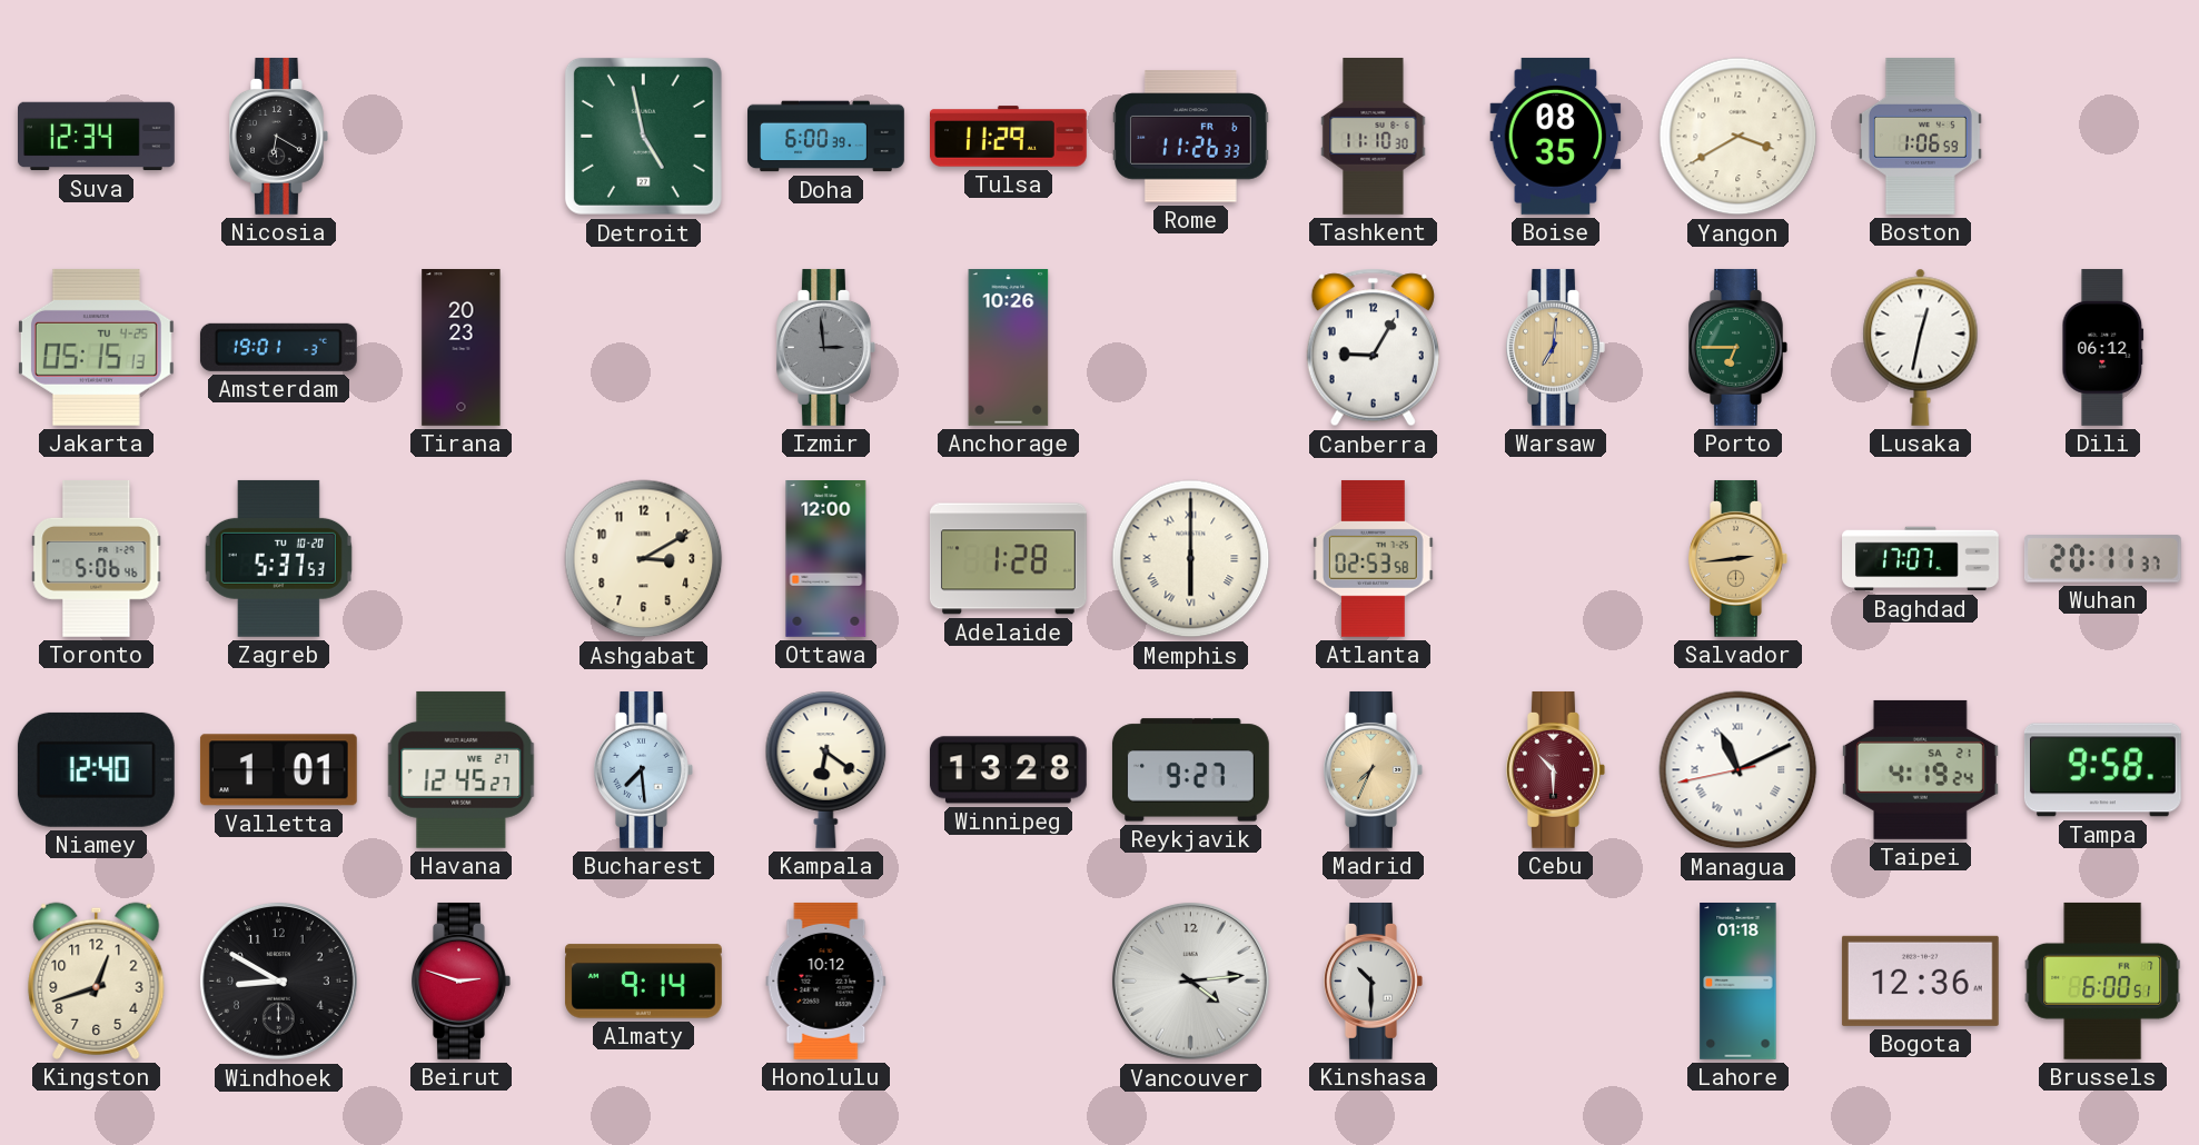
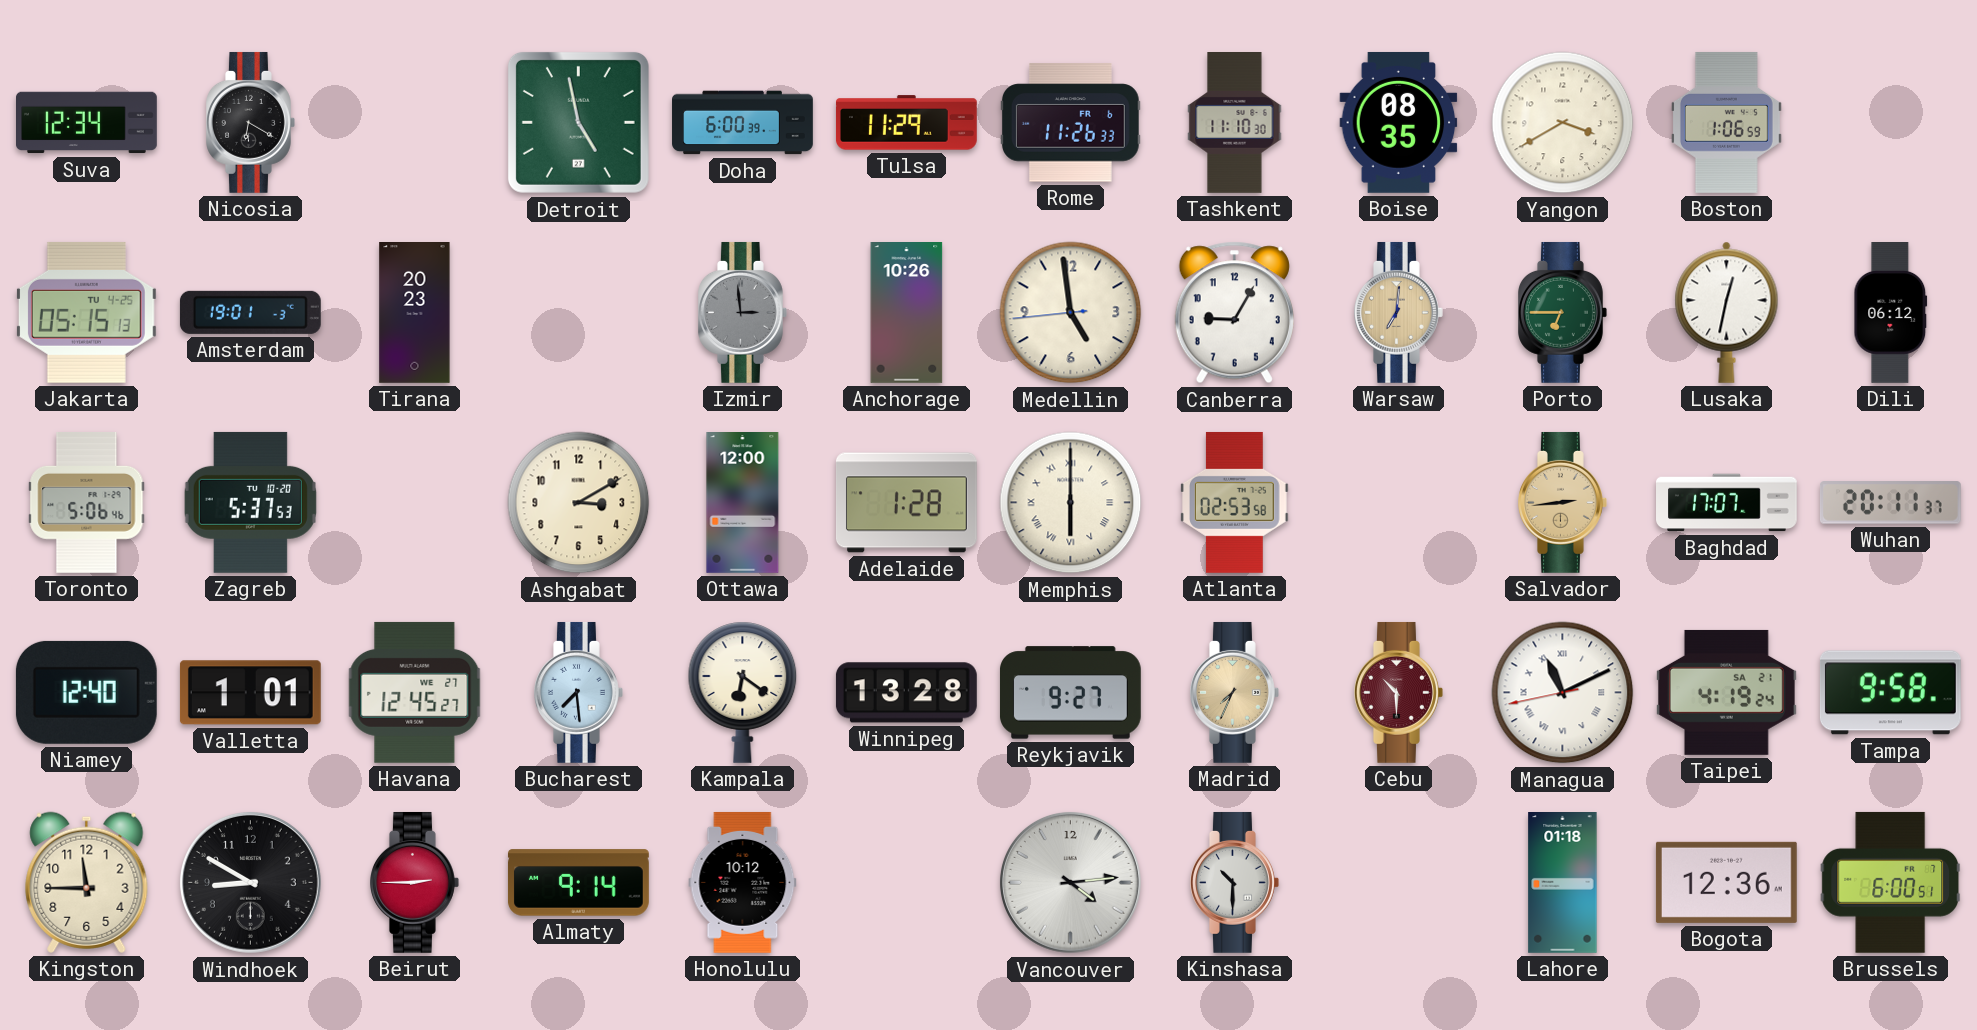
Medellin: none -> 4:58
Kingston: 12:42 -> 11:45
Beirut: 2:48 -> 2:45
